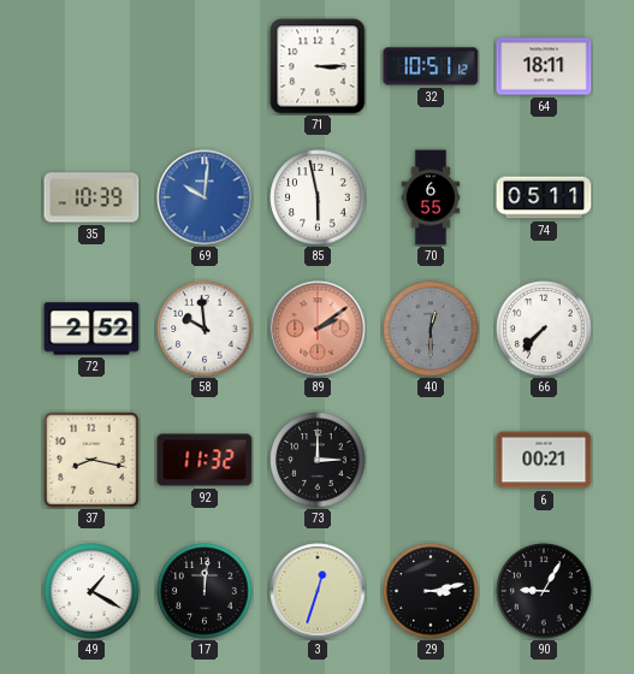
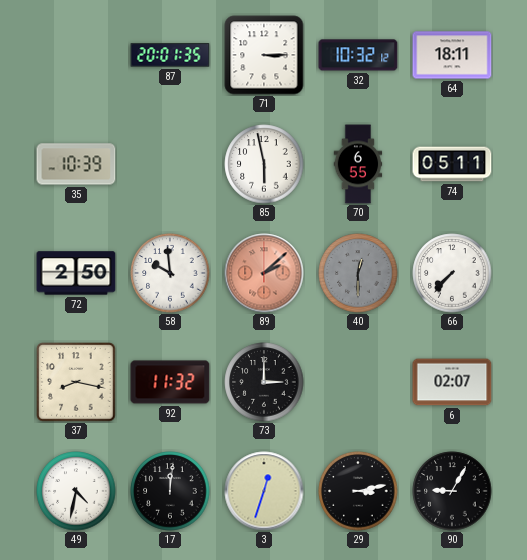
87: none -> 20:01
32: 10:51 -> 10:32
69: 10:01 -> none
72: 2:52 -> 2:50
89: 2:09 -> 2:08
6: 00:21 -> 02:07
49: 1:20 -> 4:32
